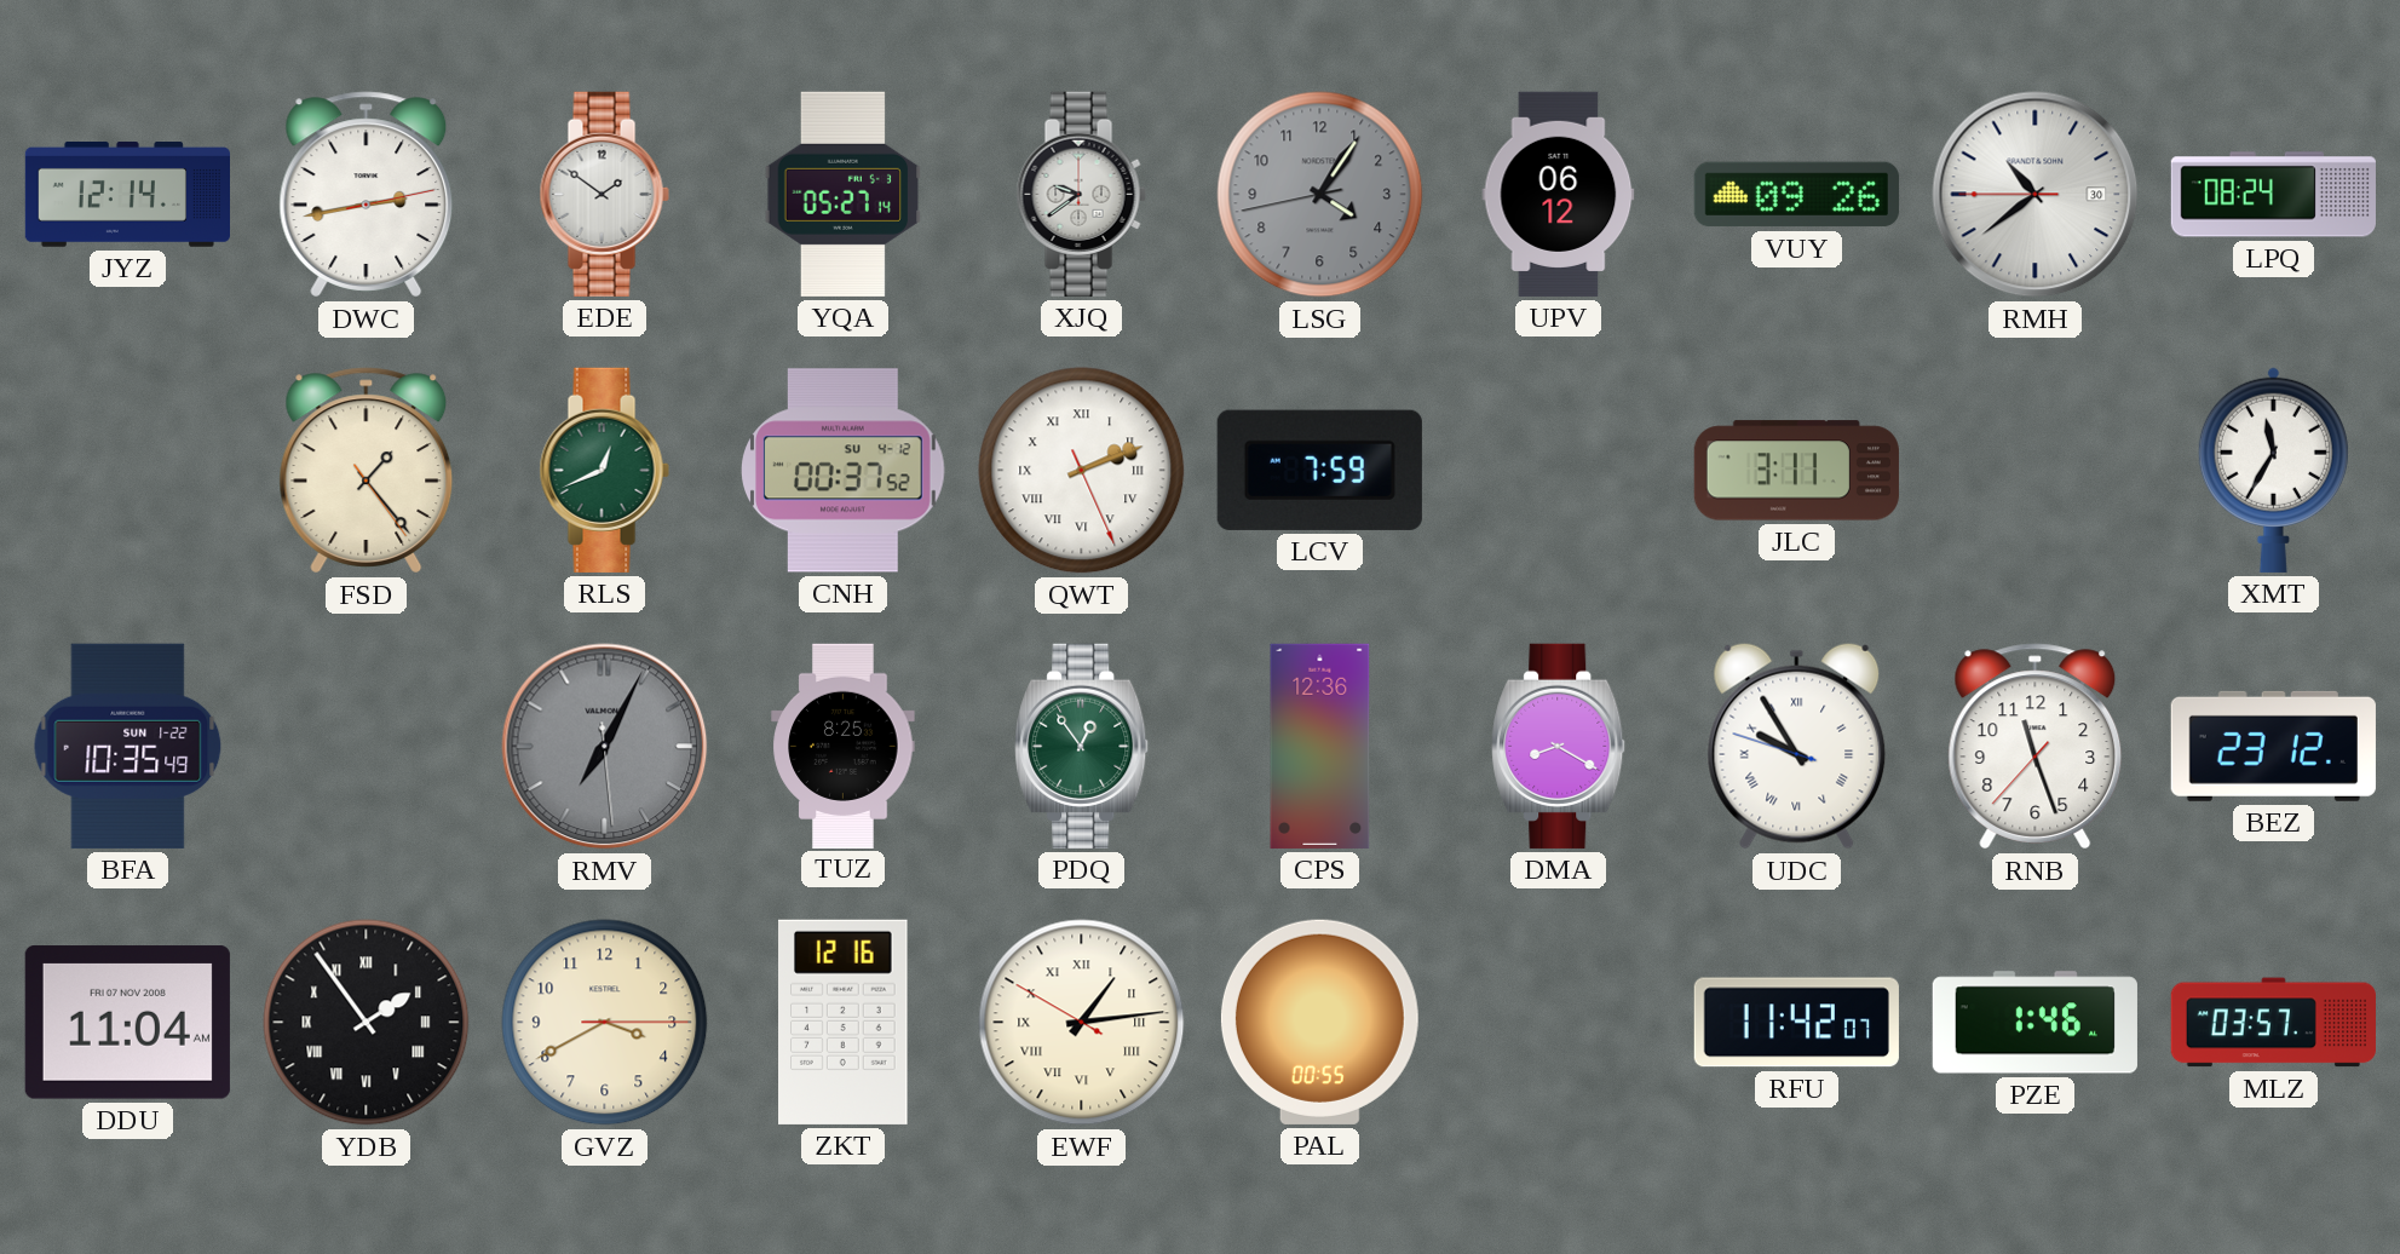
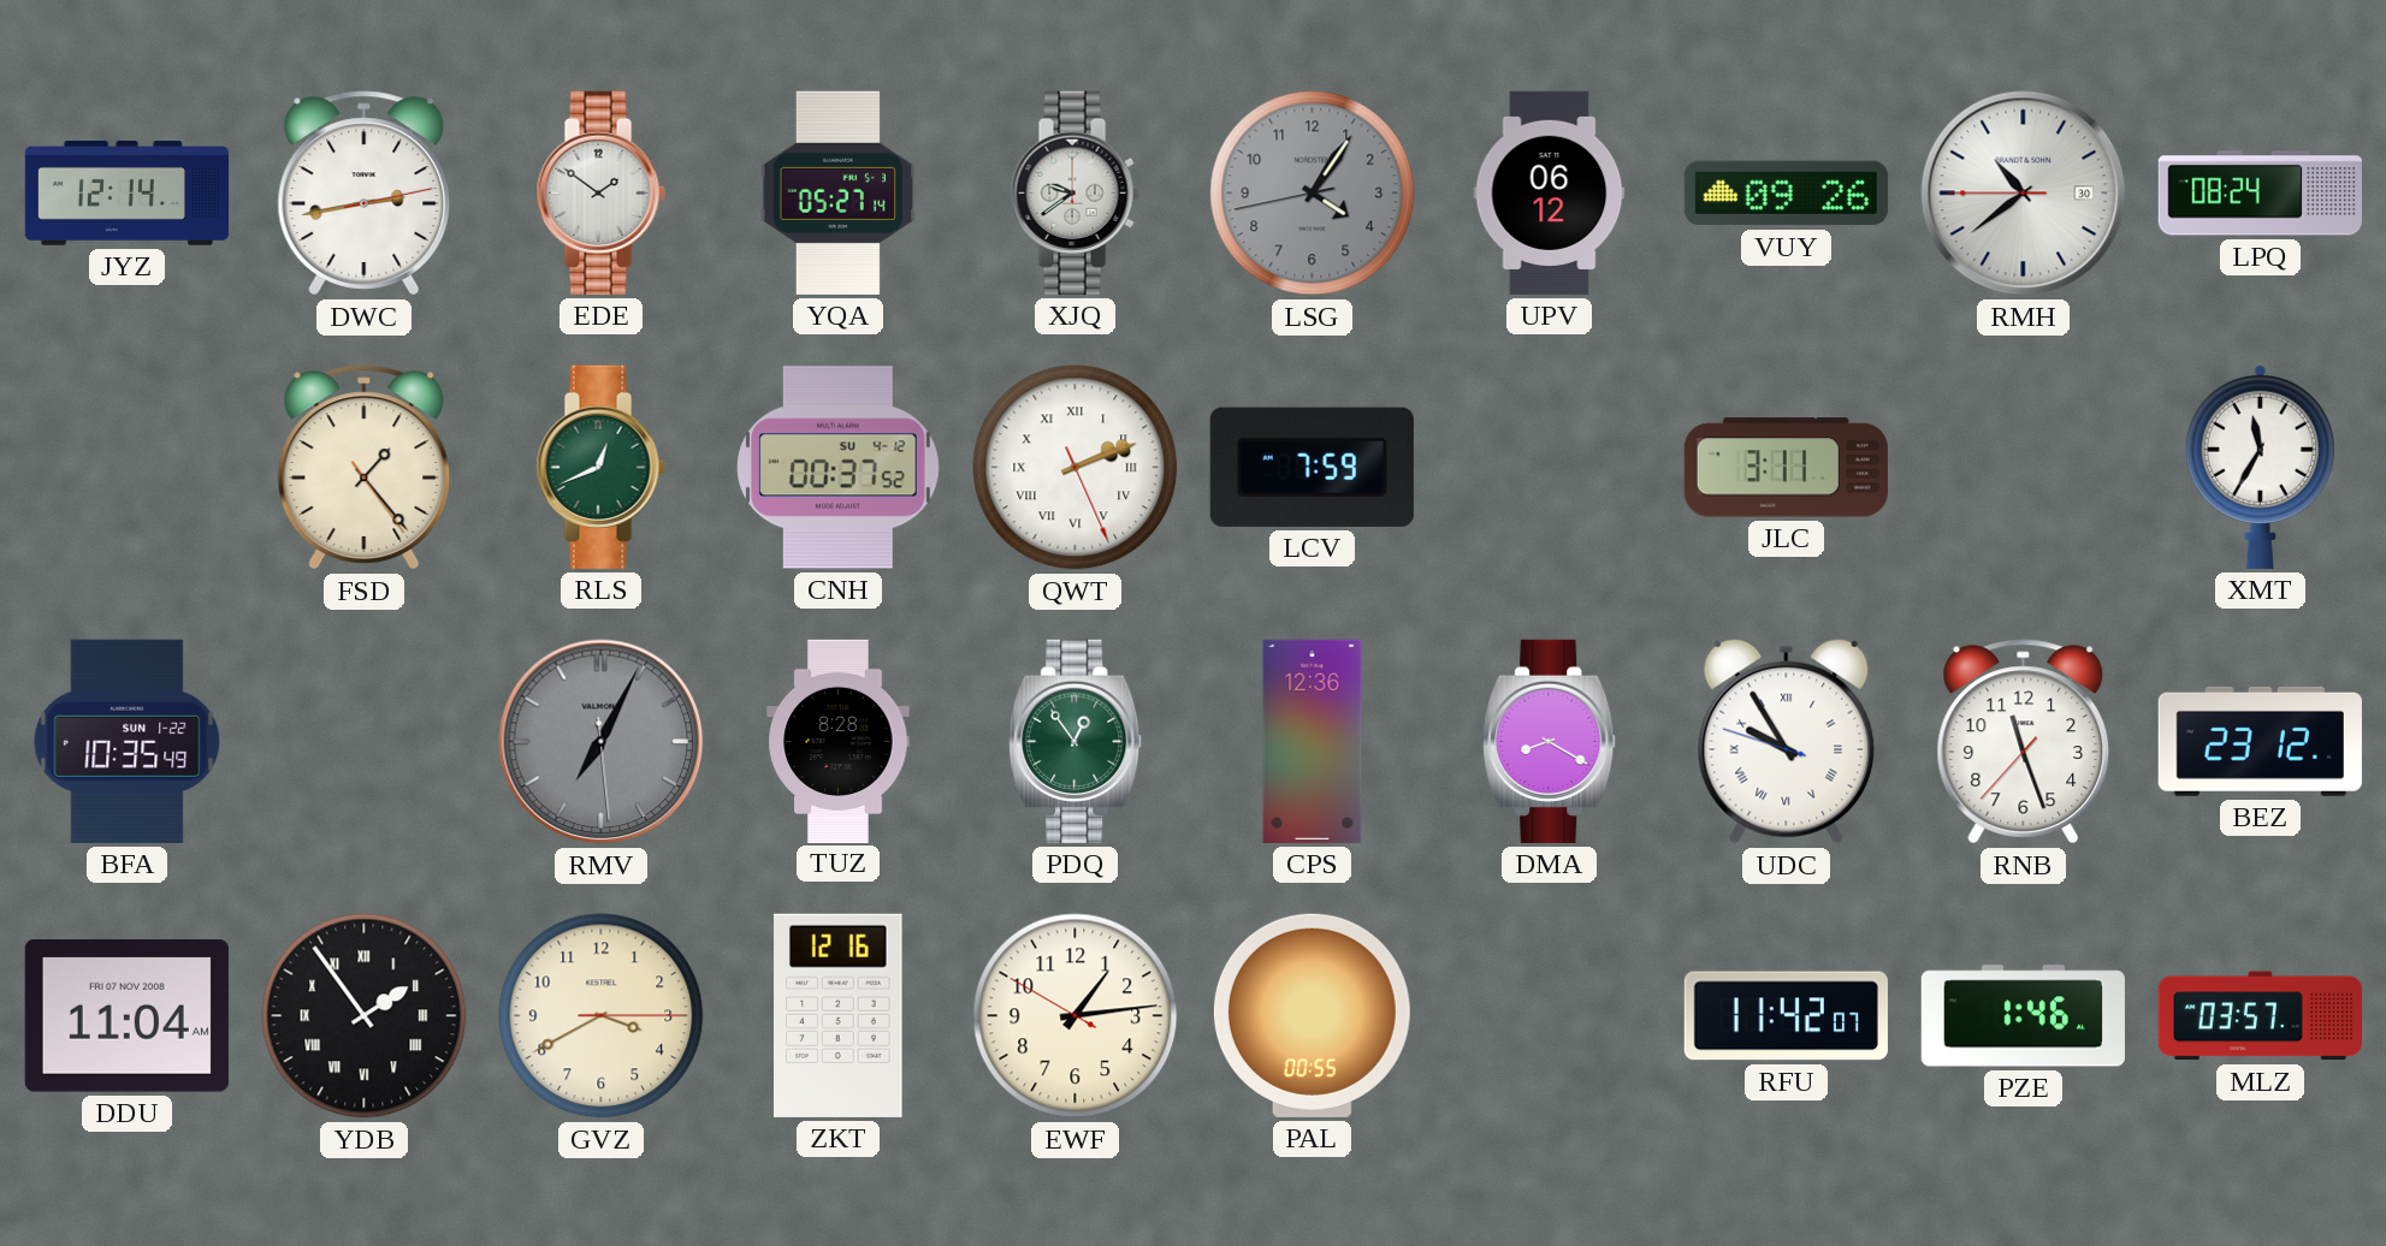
TUZ: 8:25 -> 8:28
EWF numerals: Roman -> Arabic
